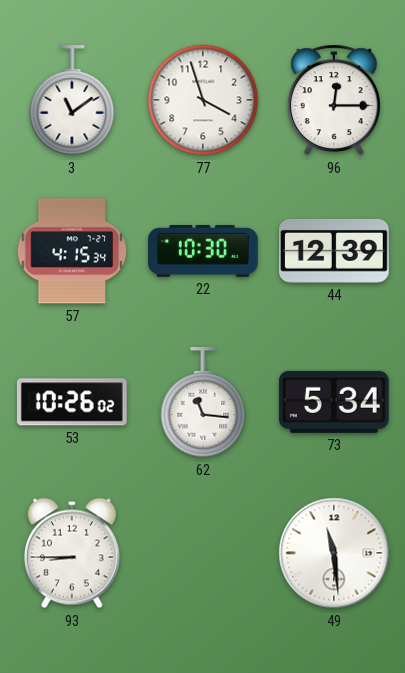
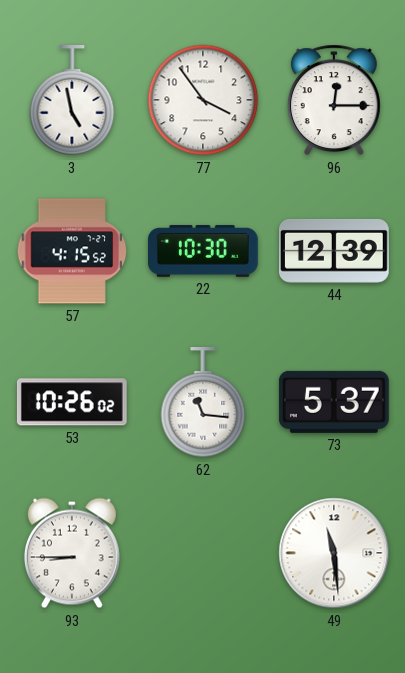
3: 11:09 -> 4:58
77: 3:57 -> 3:54
57: 4:15:34 -> 4:15:52
73: 5:34 -> 5:37
